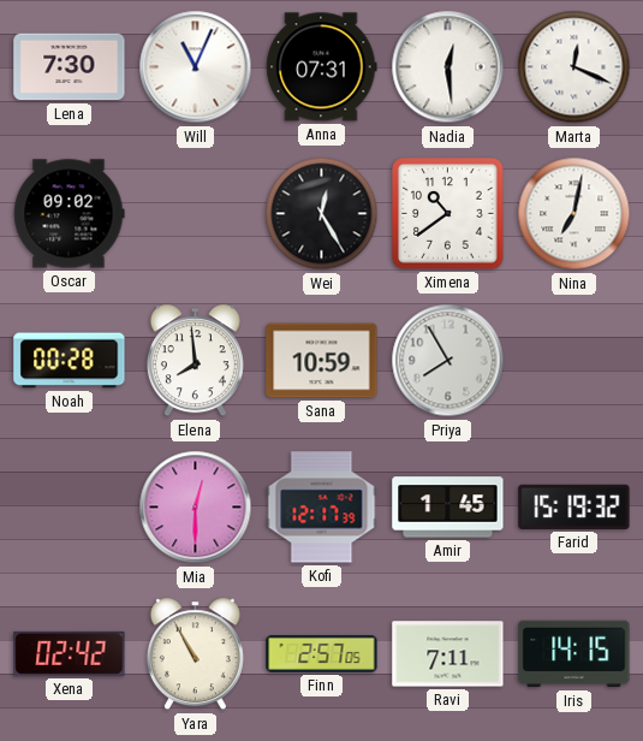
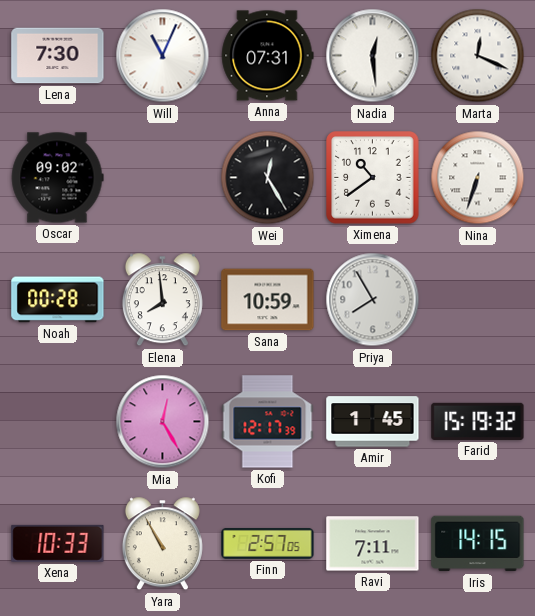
Nina: 7:02 -> 6:33
Mia: 12:30 -> 12:25
Xena: 02:42 -> 10:33
